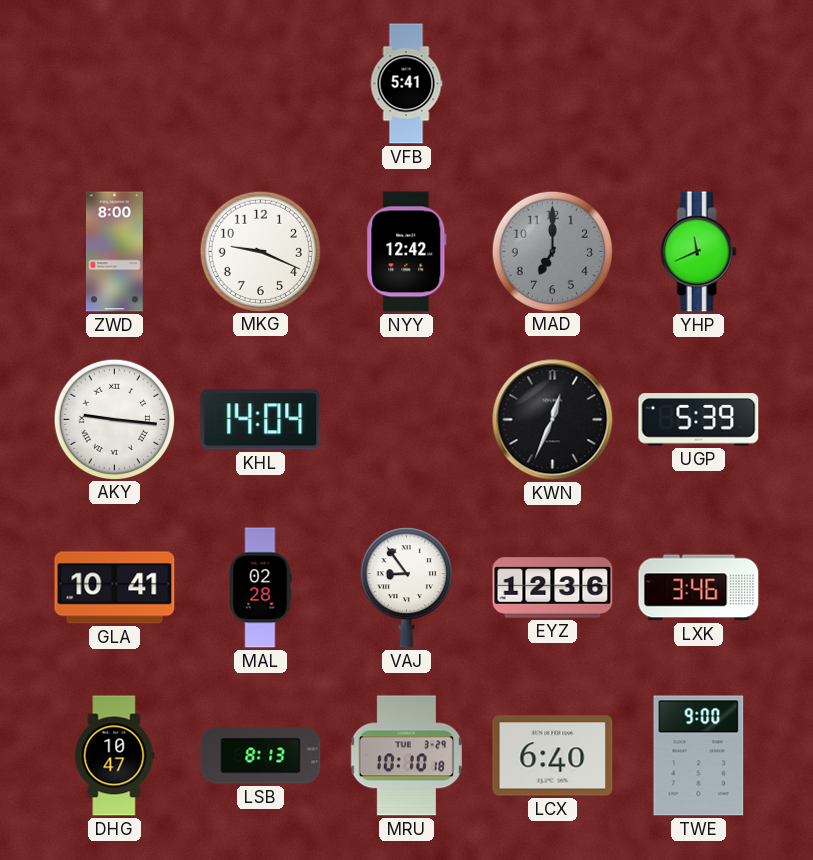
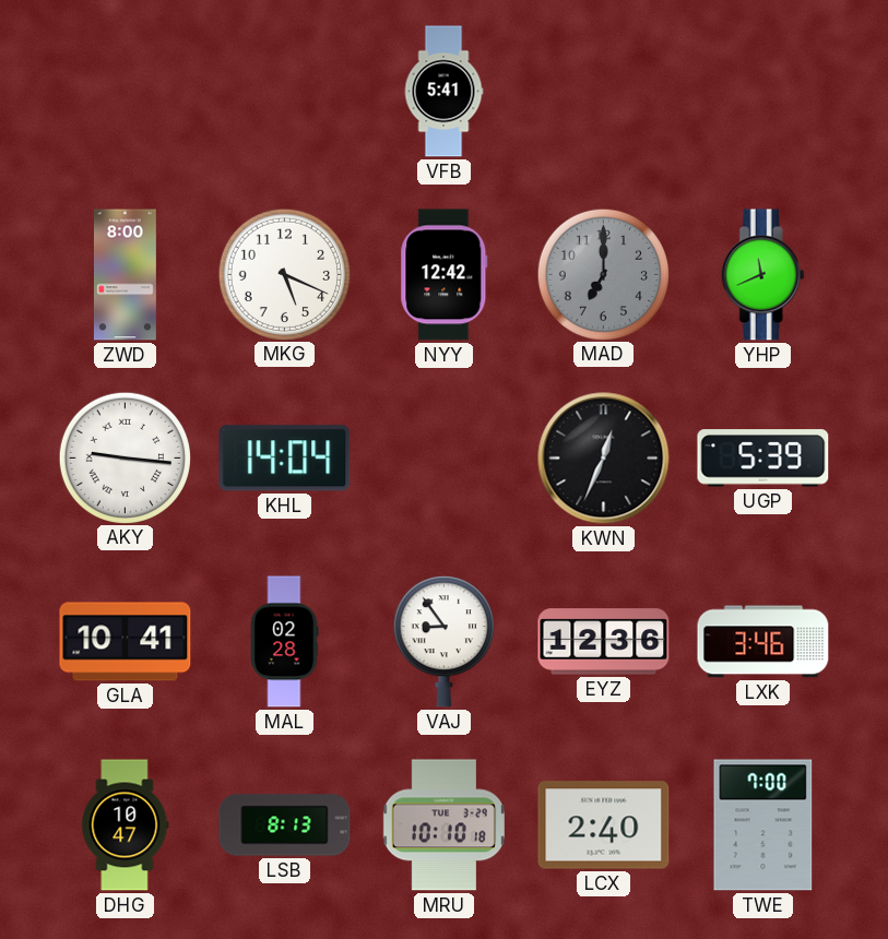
MKG: 9:19 -> 5:19
LCX: 6:40 -> 2:40
TWE: 9:00 -> 7:00
